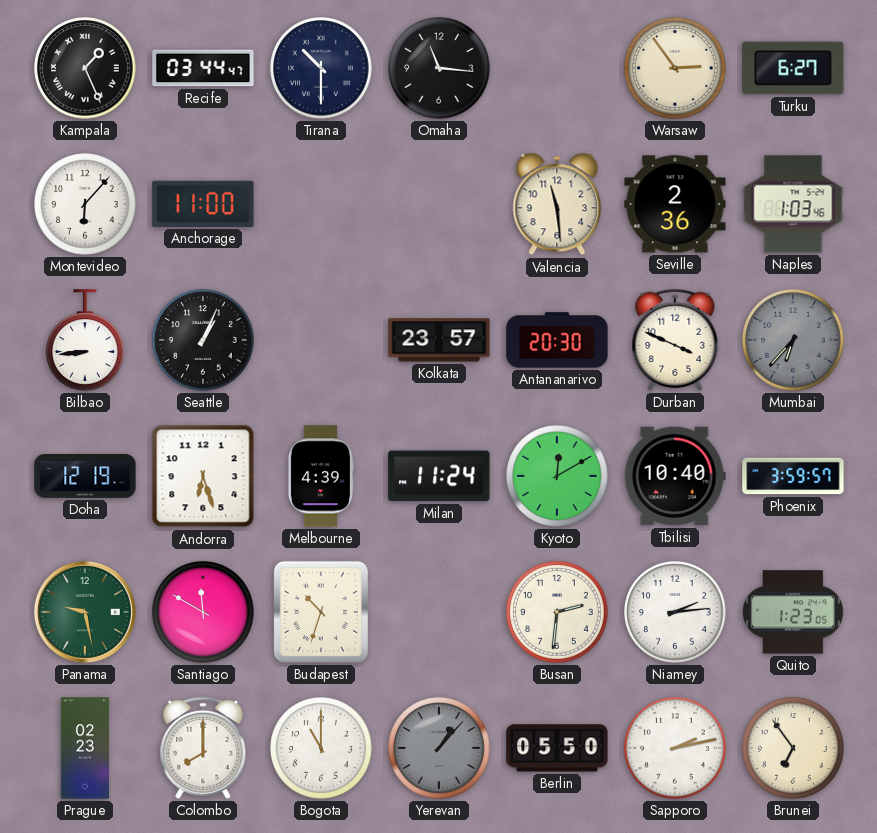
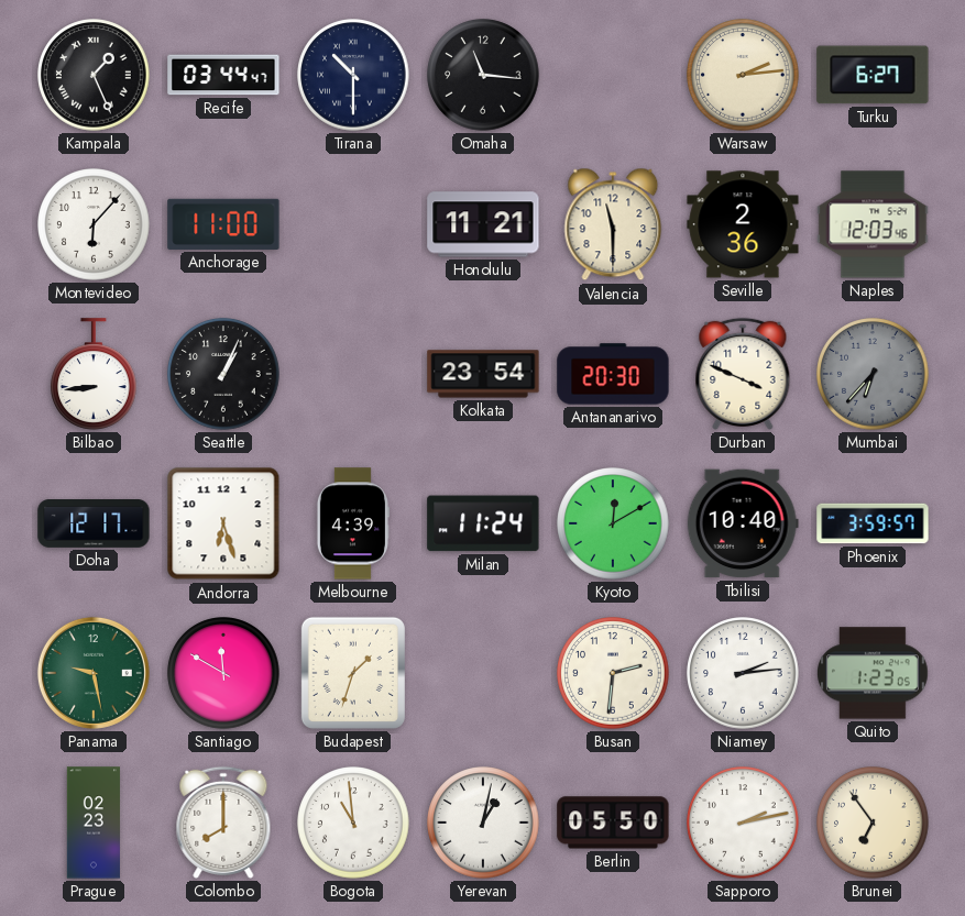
Warsaw: 2:54 -> 2:14
Honolulu: none -> 11:21
Valencia: 11:29 -> 11:30
Naples: 1:03 -> 12:03
Kolkata: 23:57 -> 23:54
Doha: 12:19 -> 12:17
Budapest: 10:33 -> 1:33
Bogota: 11:00 -> 10:59
Yerevan: 1:07 -> 1:02
Yerevan dial: grey -> white
